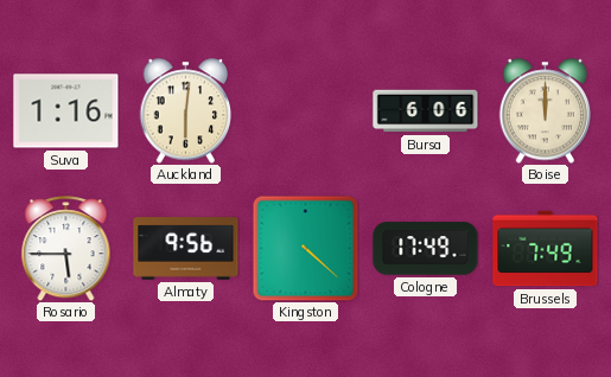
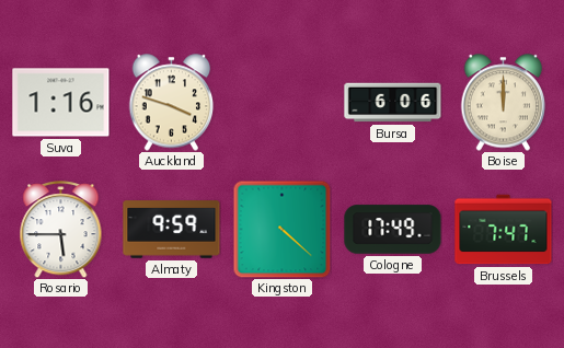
Auckland: 6:01 -> 3:48
Almaty: 9:56 -> 9:59
Brussels: 7:49 -> 7:47
